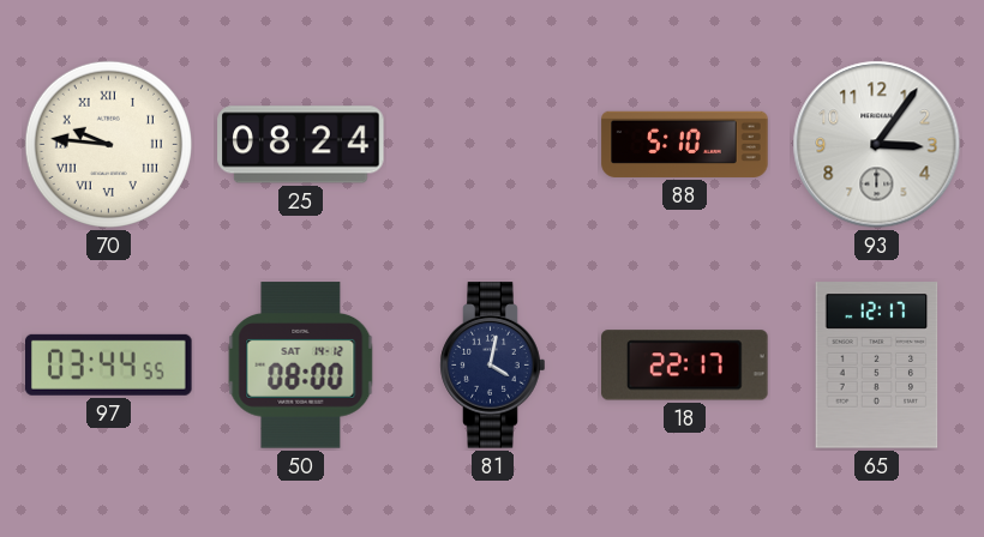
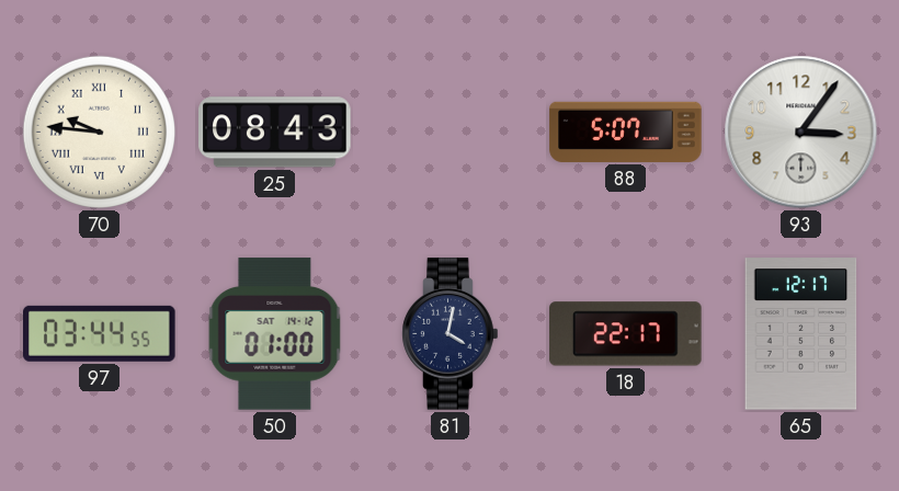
25: 08:24 -> 08:43
88: 5:10 -> 5:07
50: 08:00 -> 01:00
